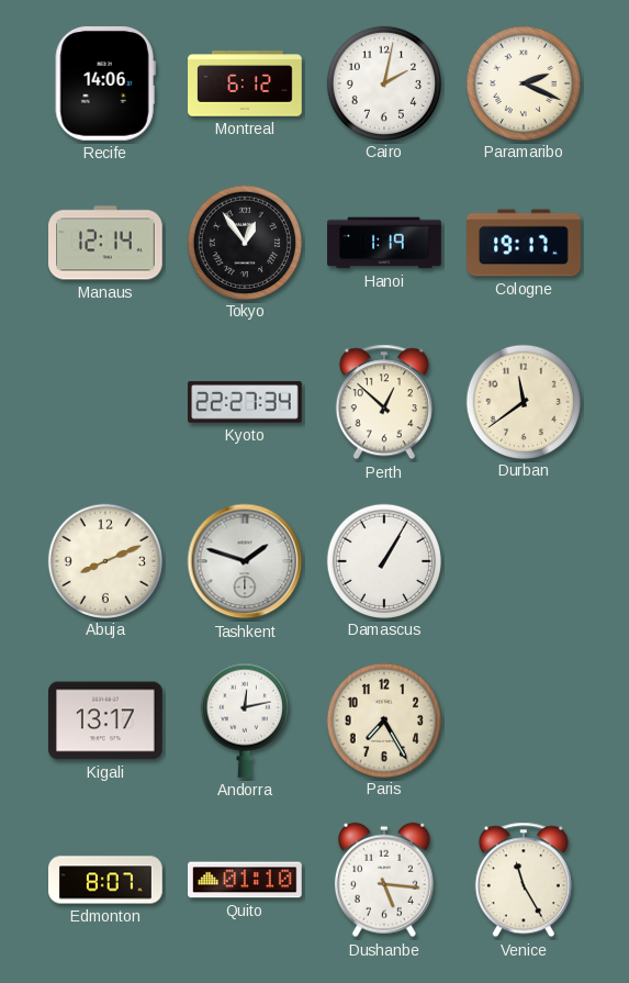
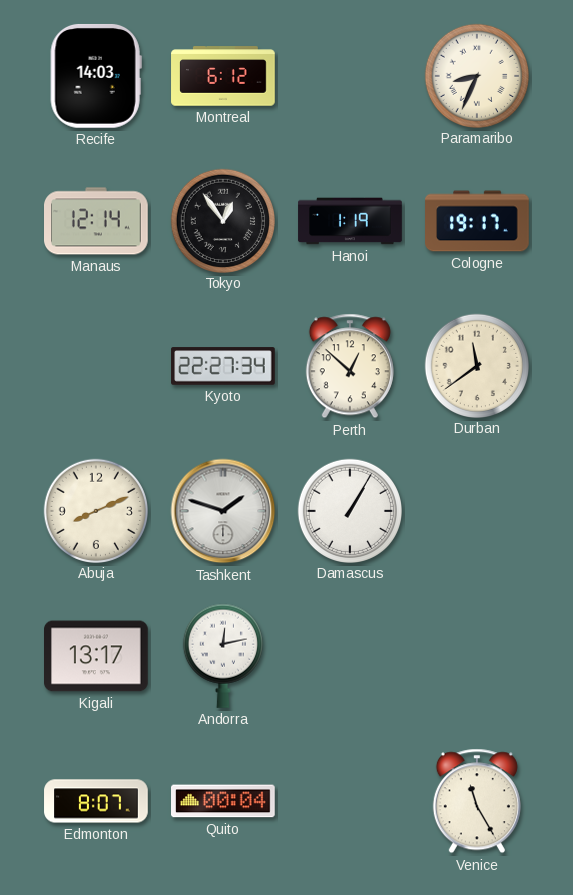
Recife: 14:06 -> 14:03
Cairo: 2:02 -> none
Paramaribo: 2:19 -> 8:34
Paris: 7:25 -> none
Quito: 01:10 -> 00:04
Dushanbe: 5:16 -> none
